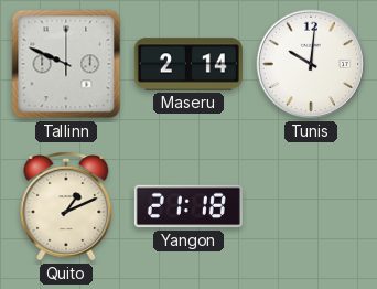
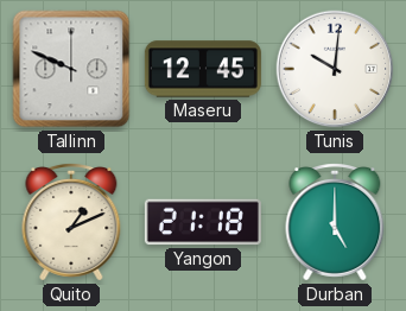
Maseru: 2:14 -> 12:45
Durban: none -> 5:00
